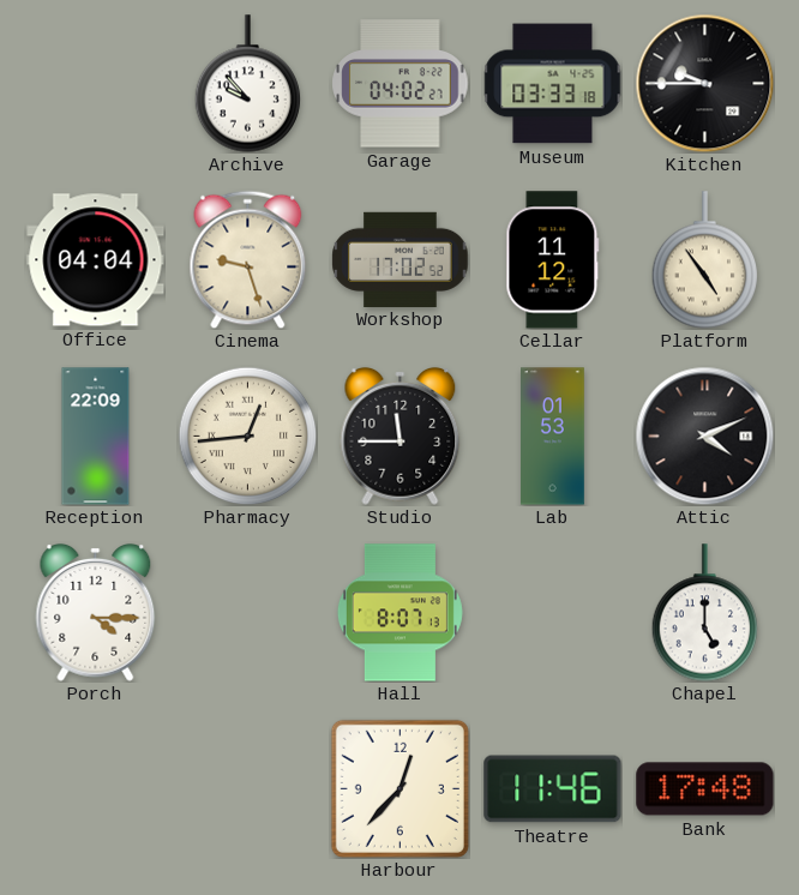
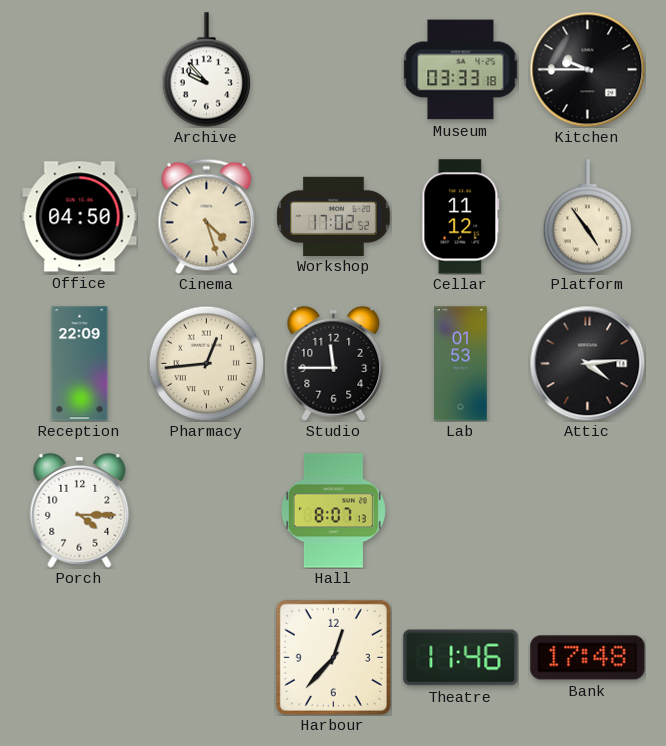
Garage: 04:02 -> none
Office: 04:04 -> 04:50
Cinema: 9:27 -> 4:27
Attic: 4:11 -> 4:14
Chapel: 5:00 -> none
